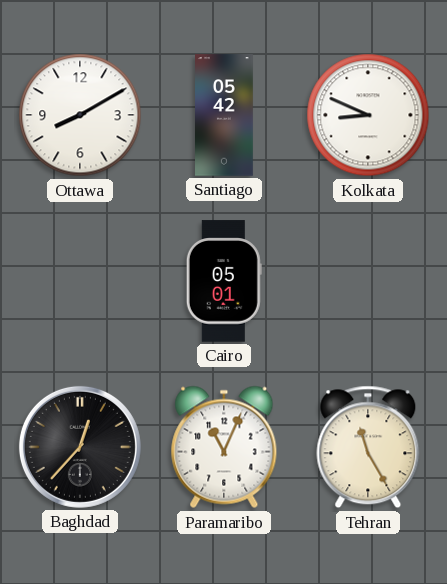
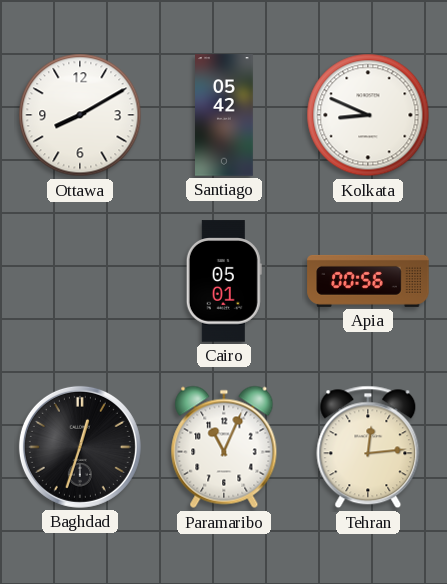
Apia: none -> 00:56
Baghdad: 12:37 -> 12:33
Tehran: 11:25 -> 12:14
